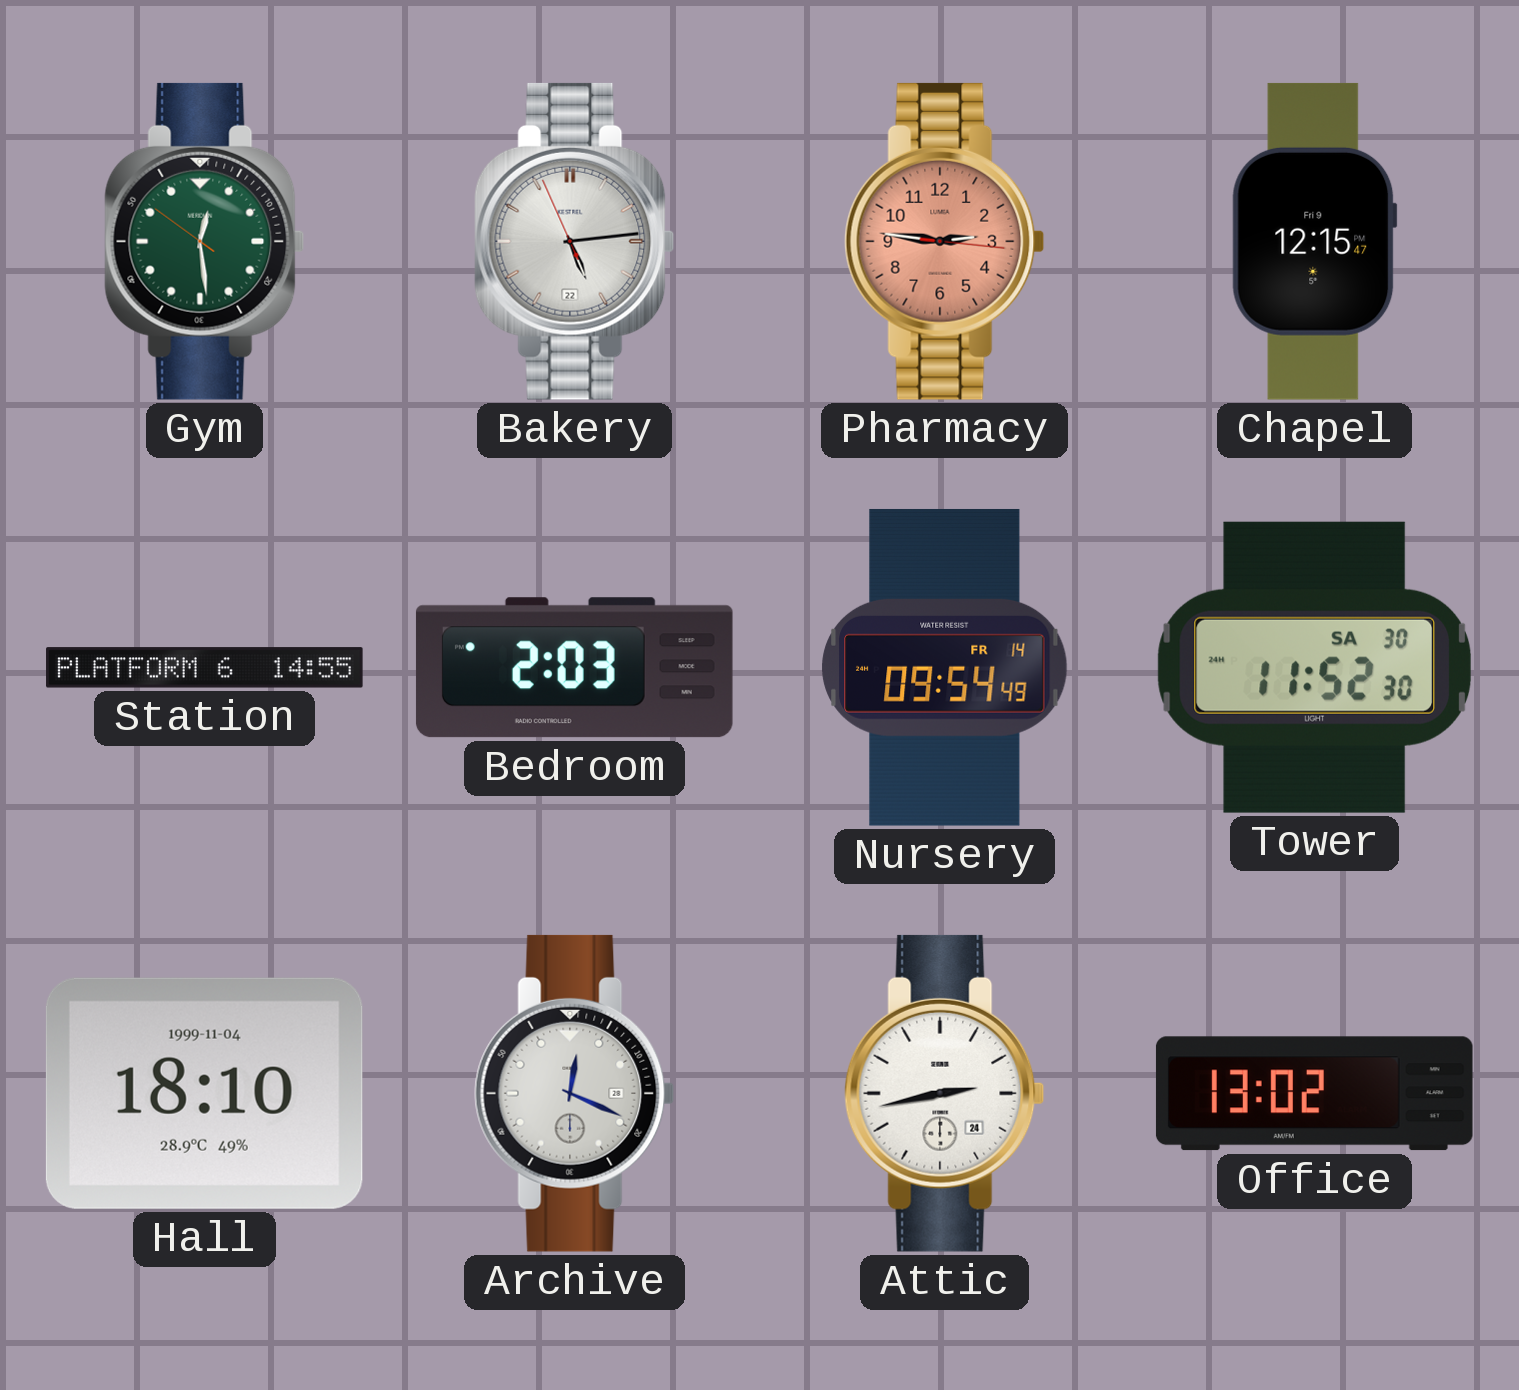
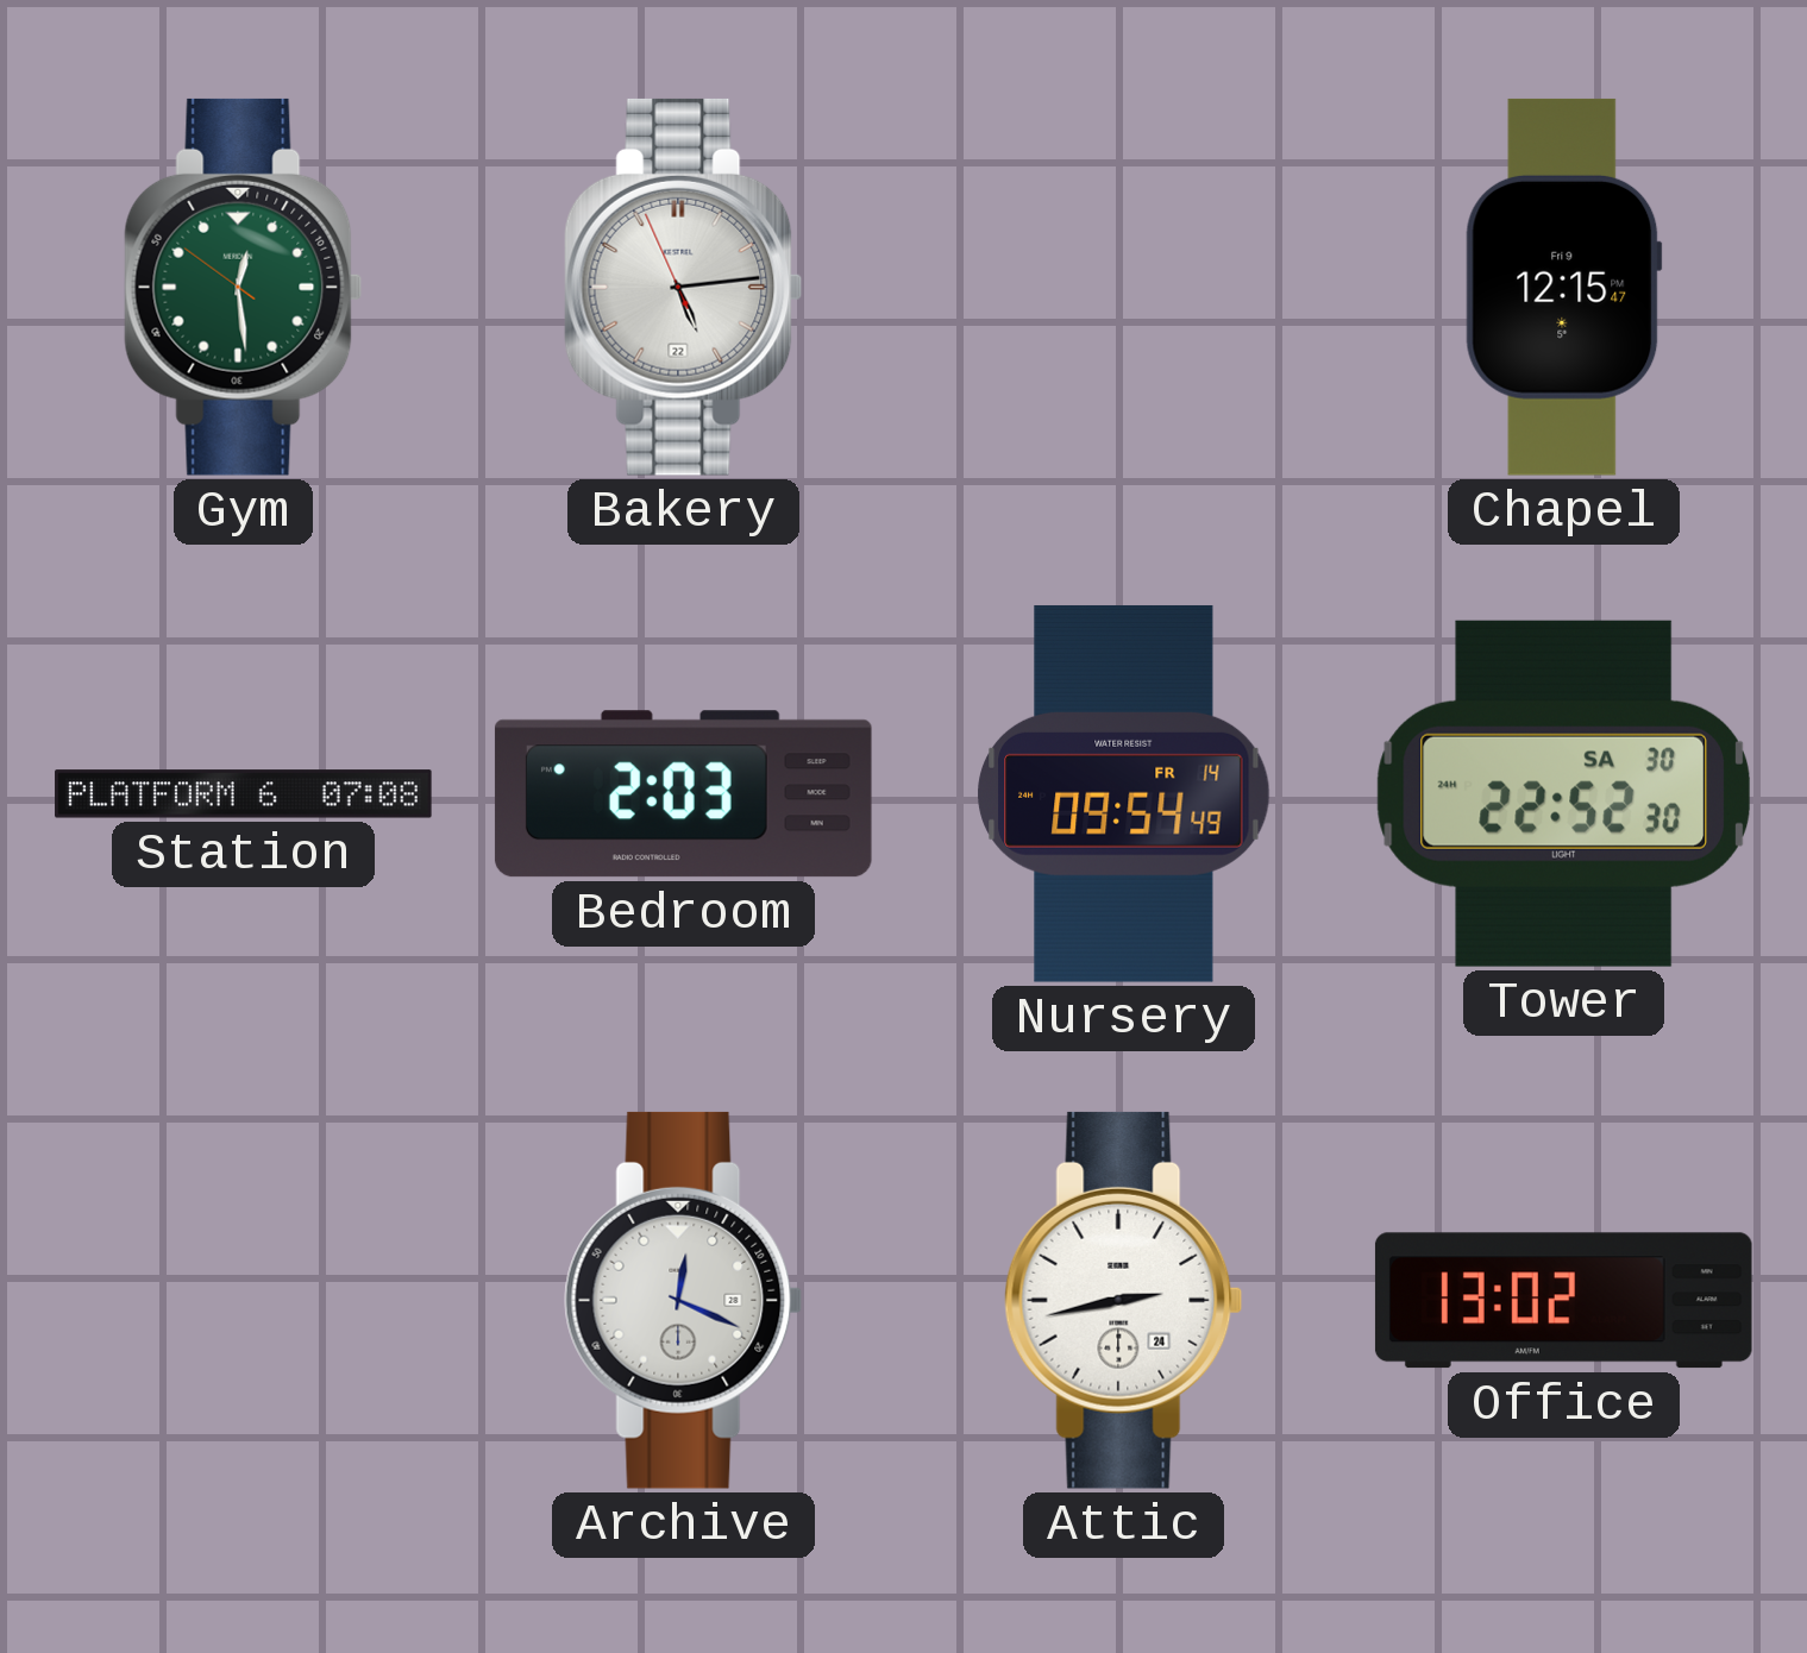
Pharmacy: 2:46 -> none
Station: 14:55 -> 07:08
Tower: 11:52 -> 22:52
Hall: 18:10 -> none
